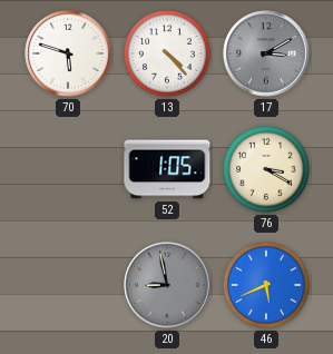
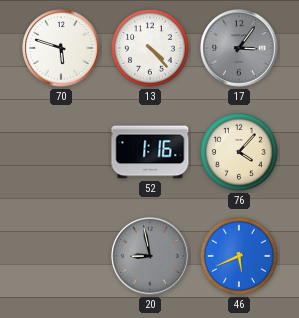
17: 3:10 -> 3:06
52: 1:05 -> 1:16
76: 3:20 -> 4:07
